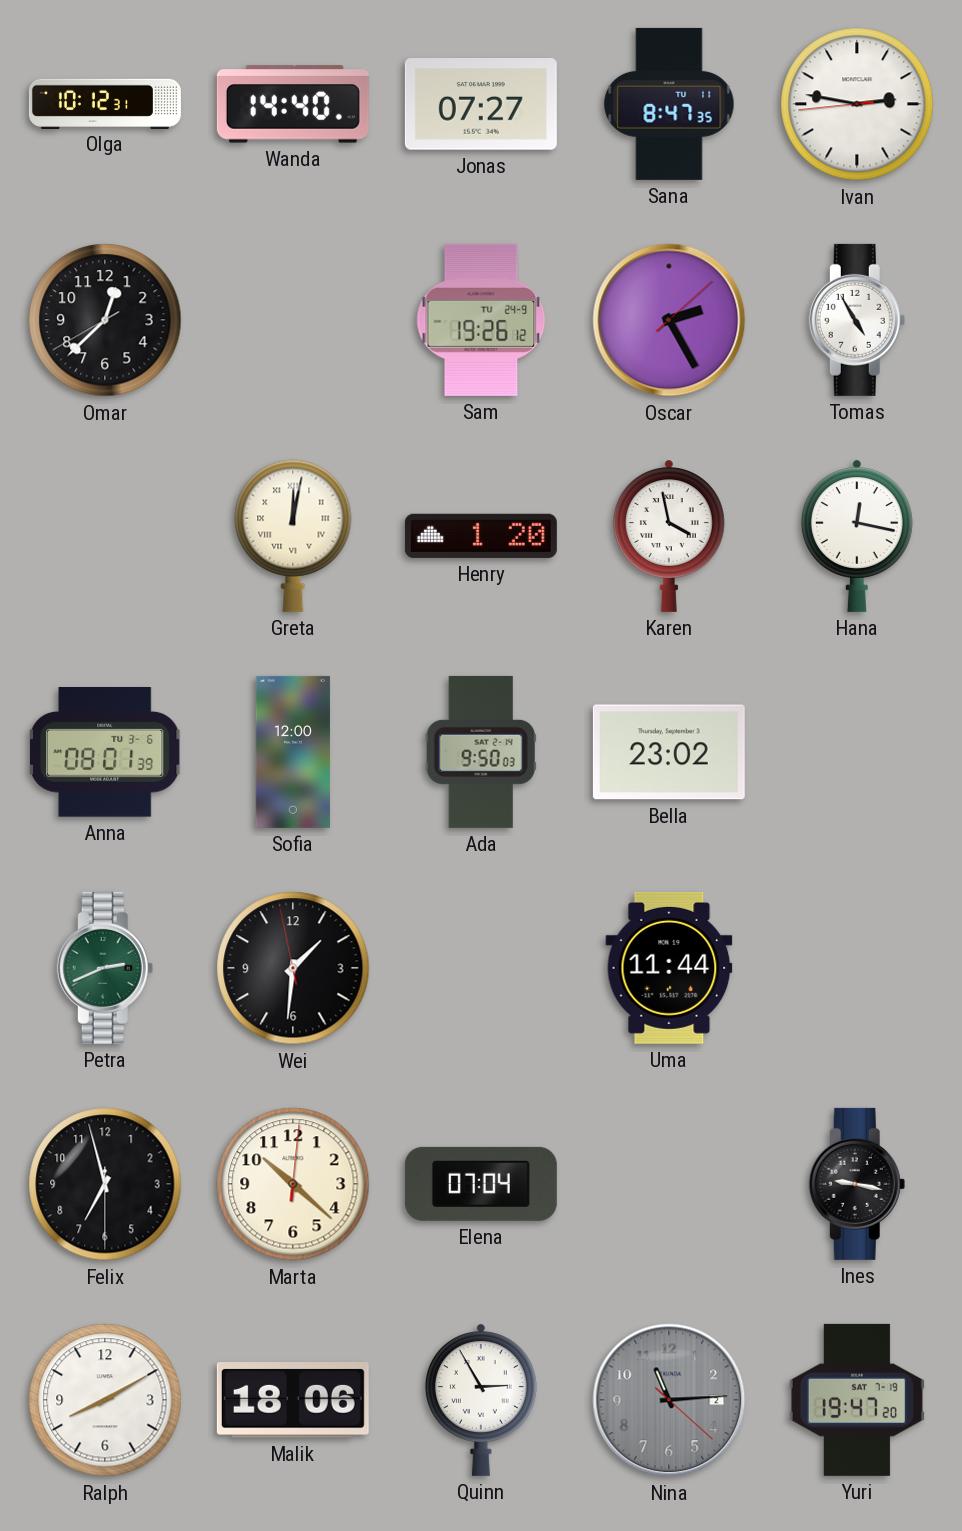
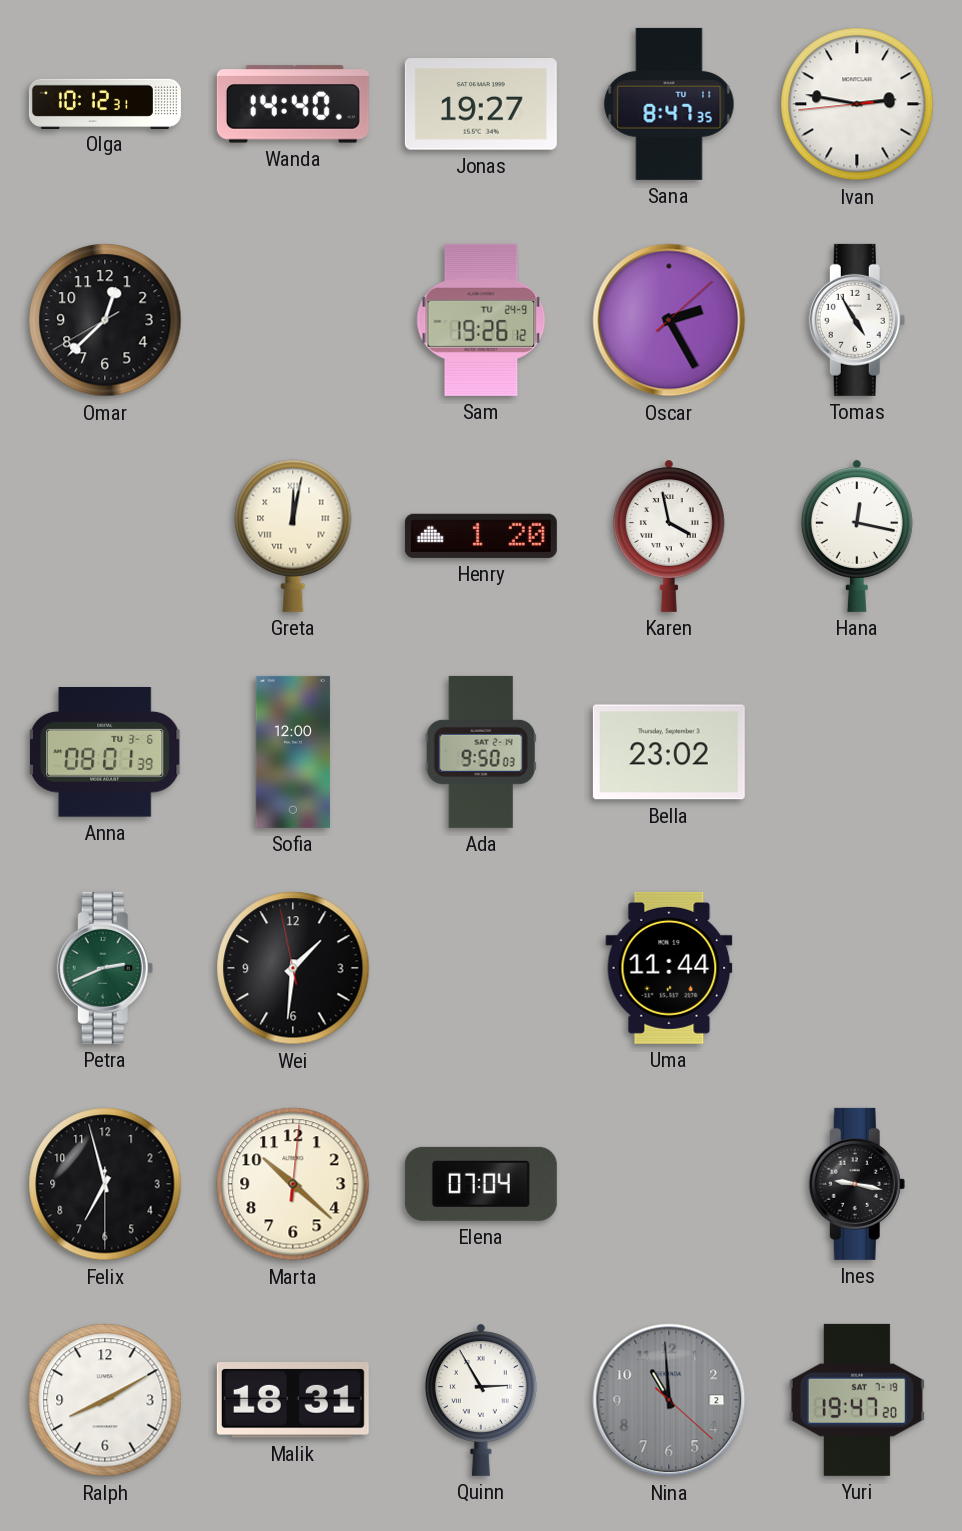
Jonas: 07:27 -> 19:27
Malik: 18:06 -> 18:31
Nina: 11:14 -> 10:59
